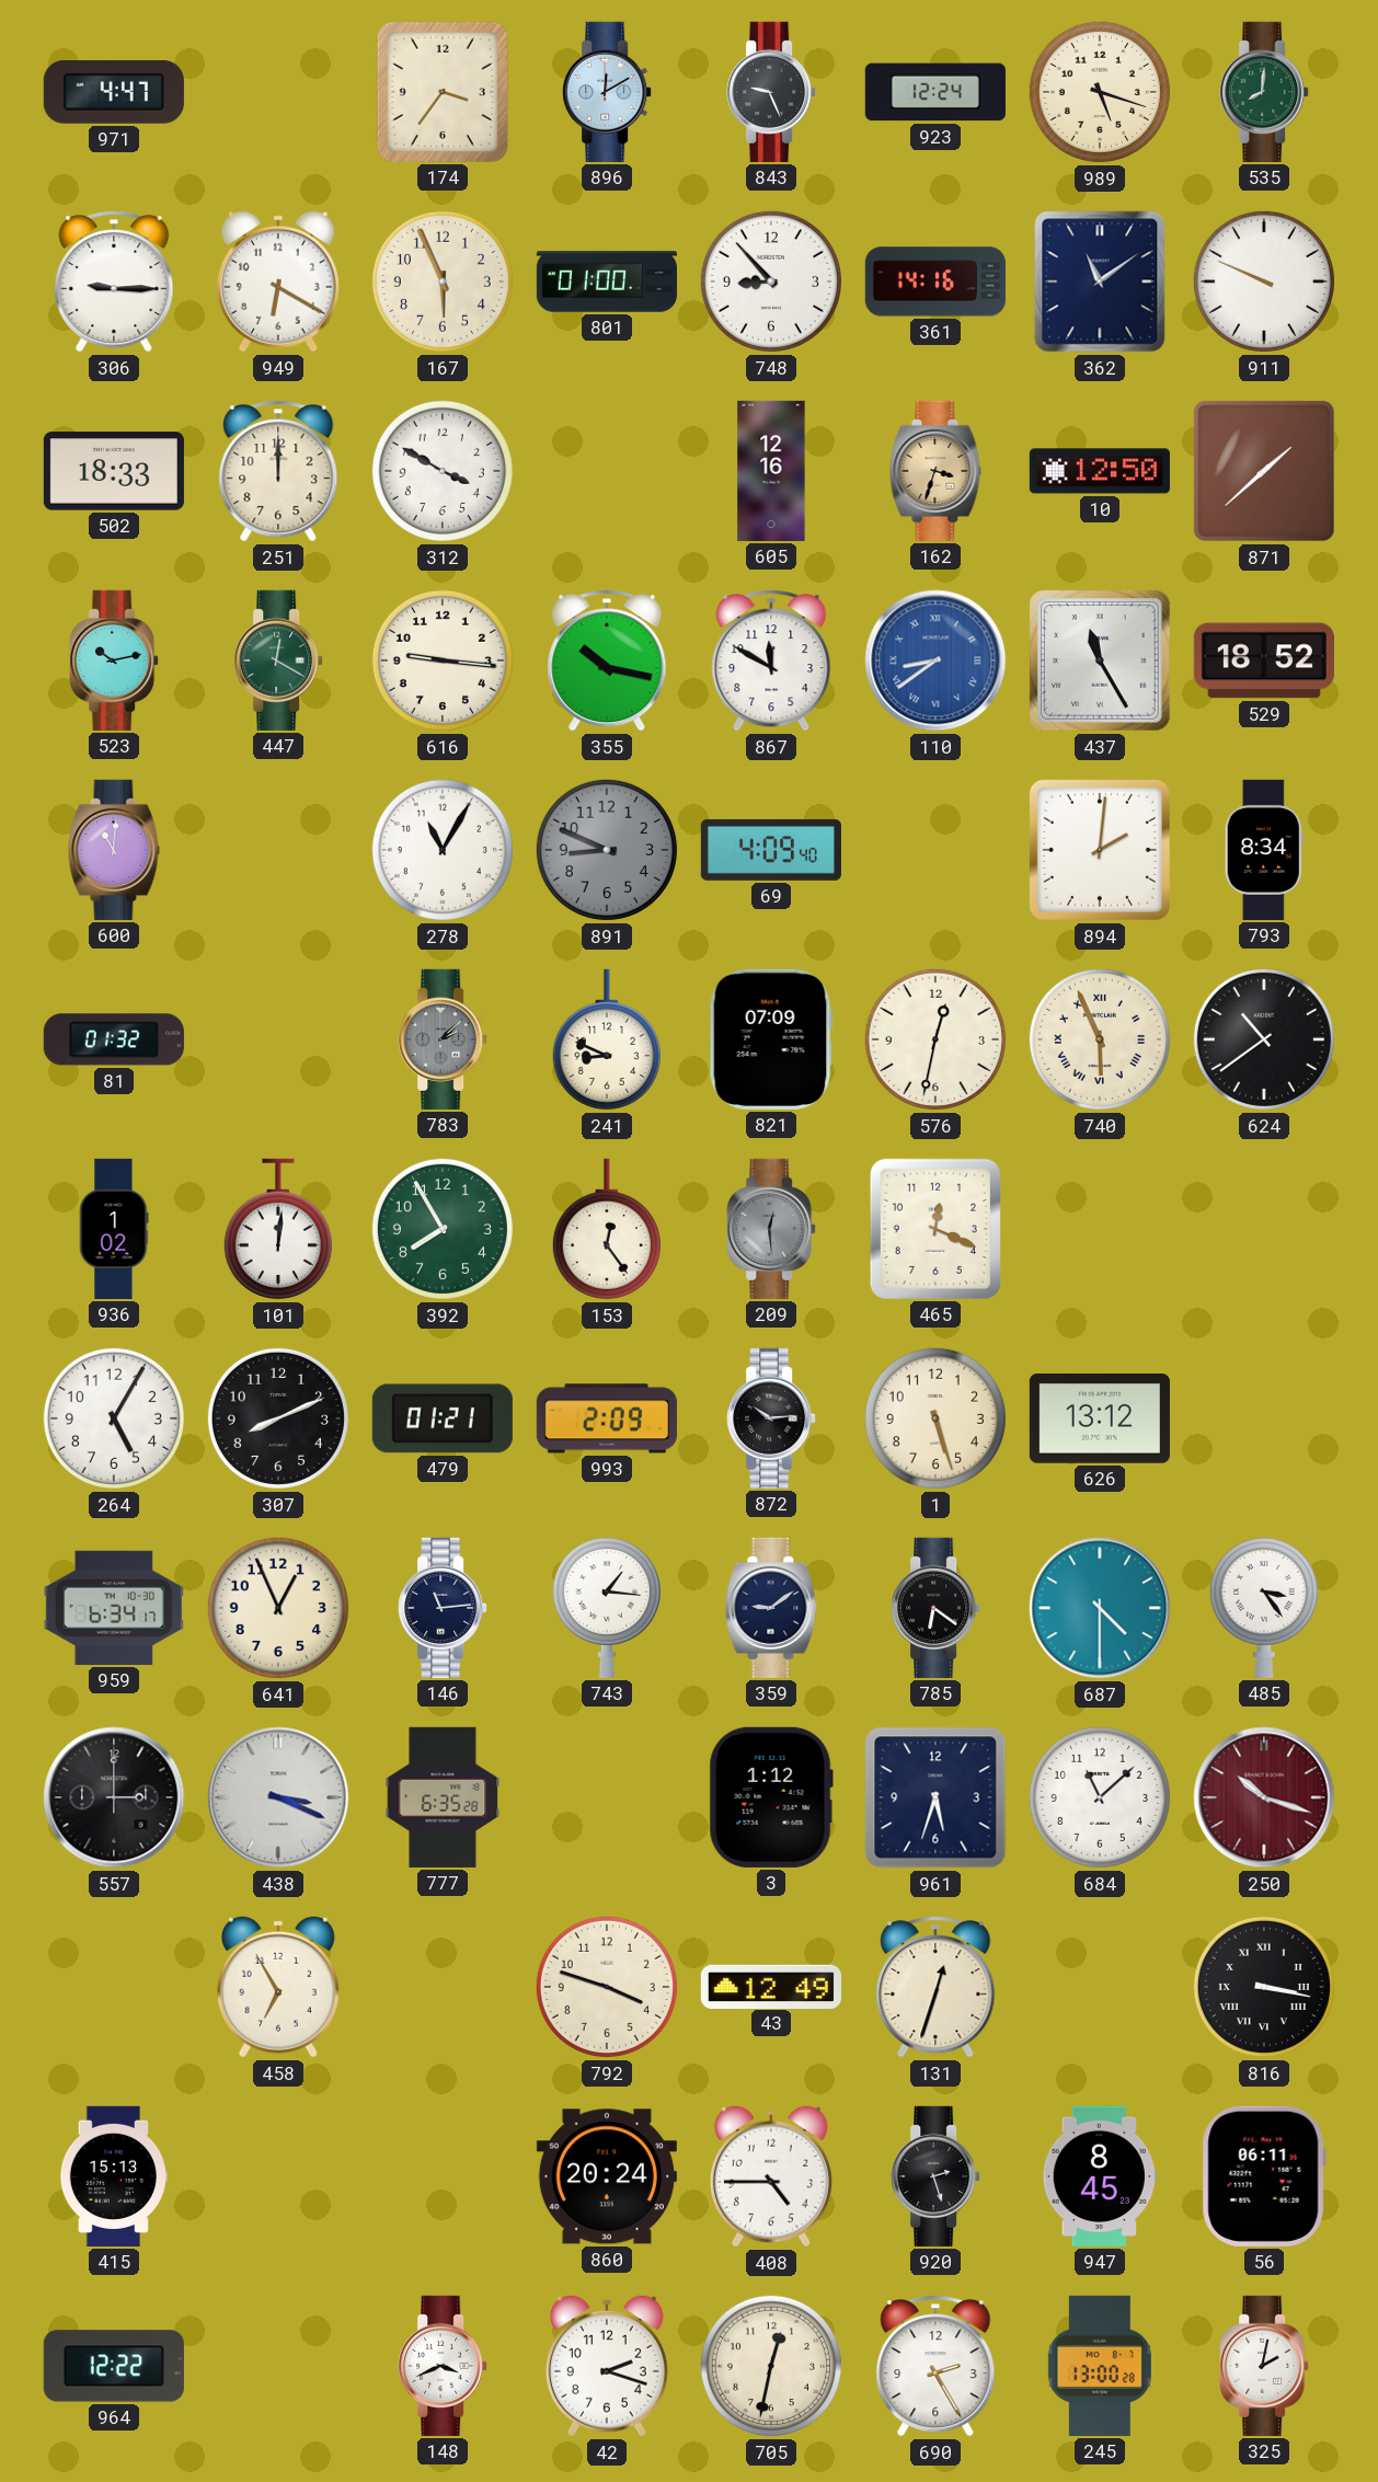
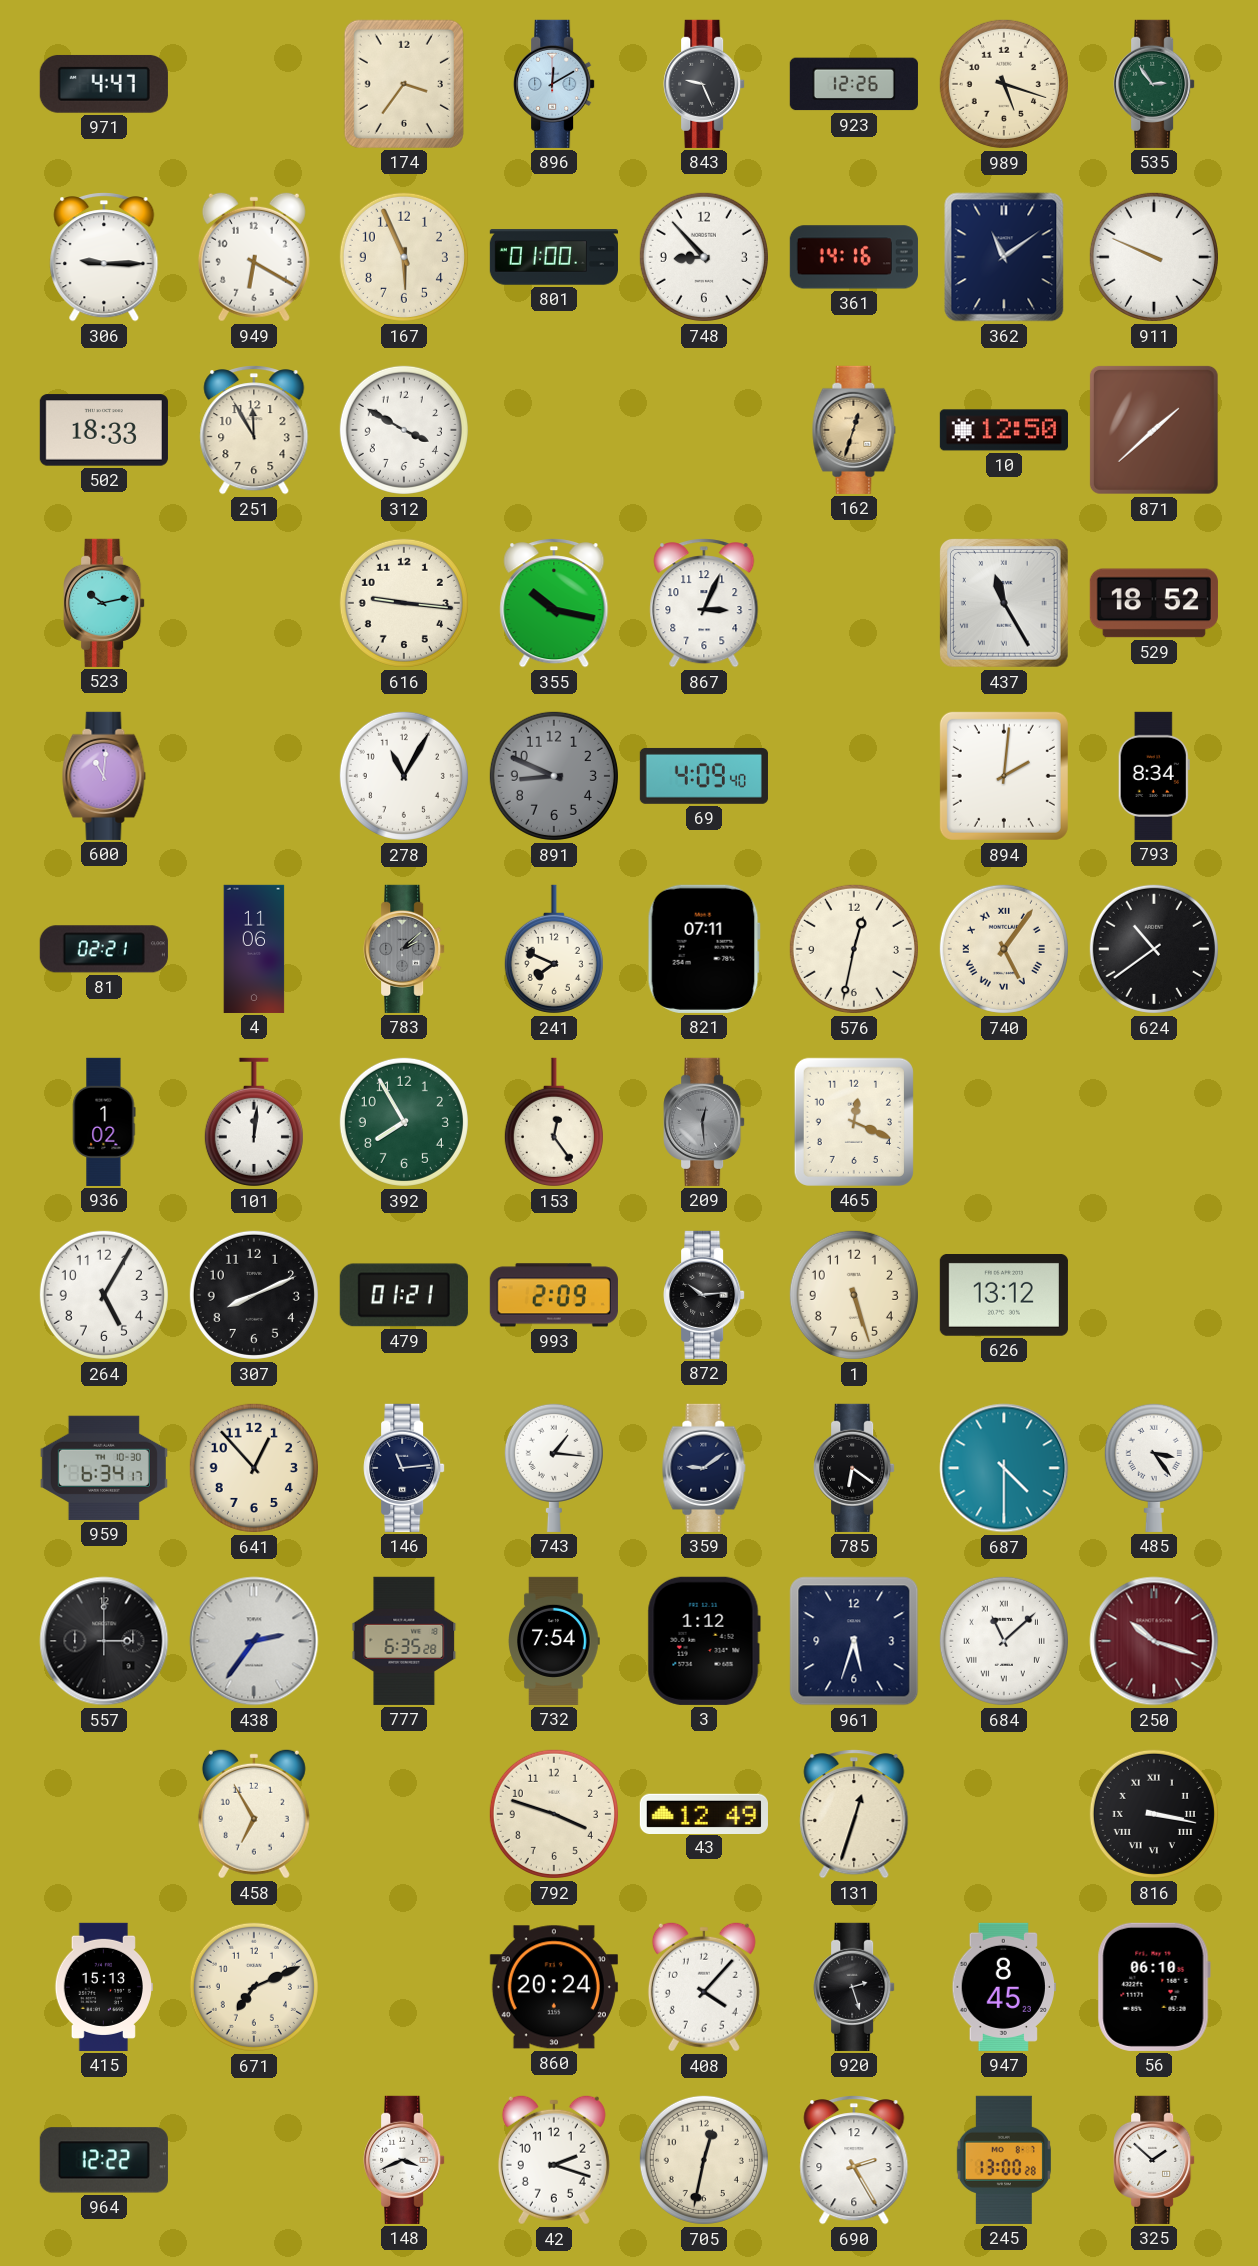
923: 12:24 -> 12:26
535: 8:01 -> 2:54
251: 12:00 -> 11:55
605: 12:16 -> none
162: 3:33 -> 12:33
447: 12:20 -> none
867: 11:50 -> 3:04
110: 8:39 -> none
81: 01:32 -> 02:21
4: none -> 11:06
241: 8:49 -> 7:49
821: 07:09 -> 07:11
740: 5:56 -> 5:06
641: 12:56 -> 12:53
438: 3:19 -> 2:36
732: none -> 7:54
684 numerals: Arabic -> Roman
671: none -> 7:11
408: 4:45 -> 4:07
56: 06:11 -> 06:10
325: 2:02 -> 1:52
